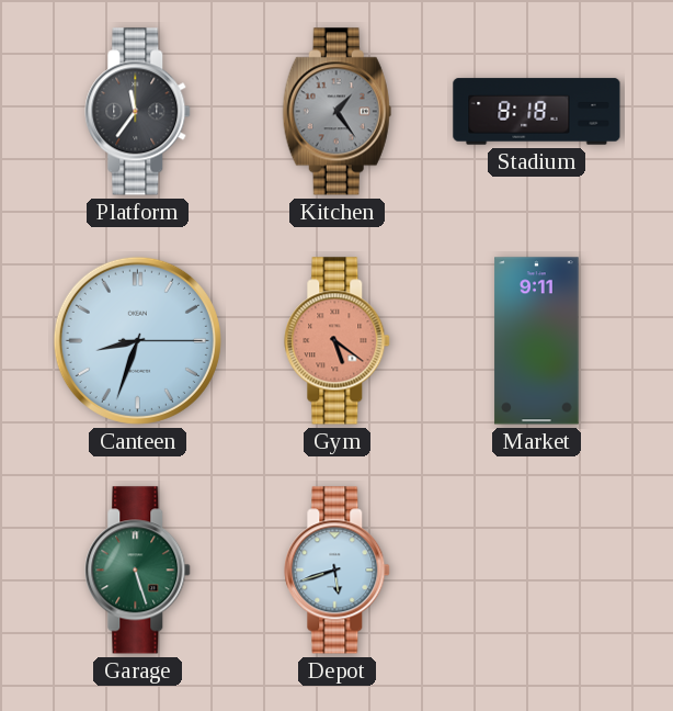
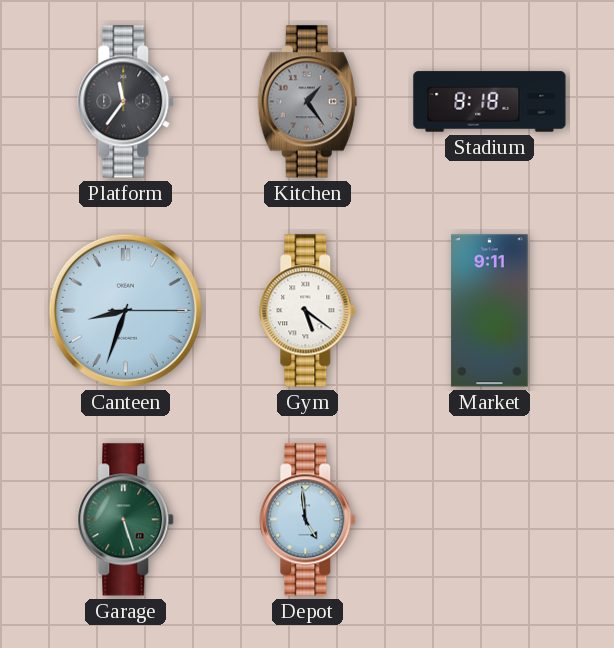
Gym dial: salmon -> white
Depot: 5:42 -> 4:59
